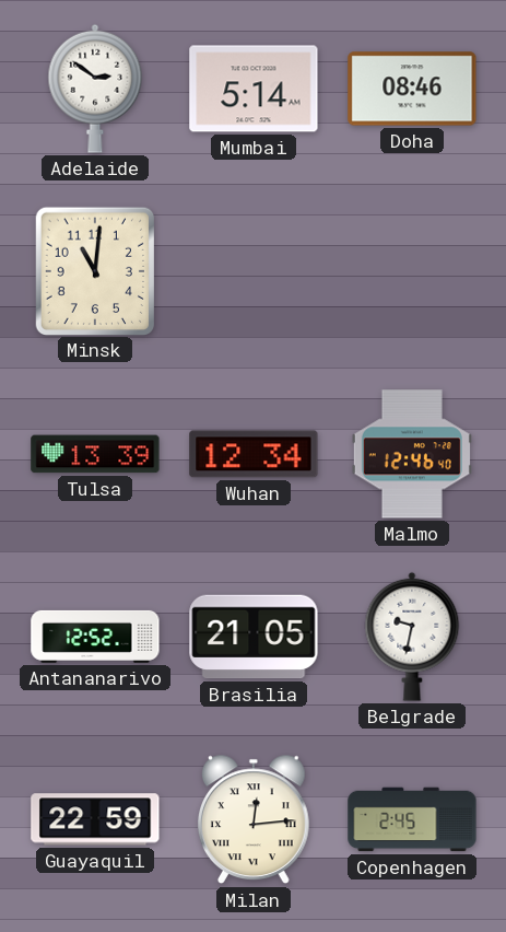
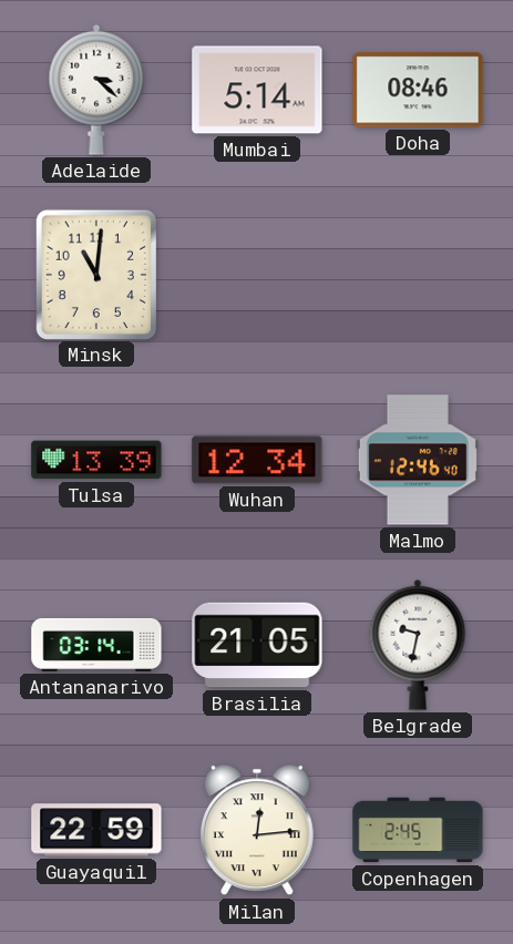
Adelaide: 2:51 -> 3:22
Antananarivo: 12:52 -> 03:14
